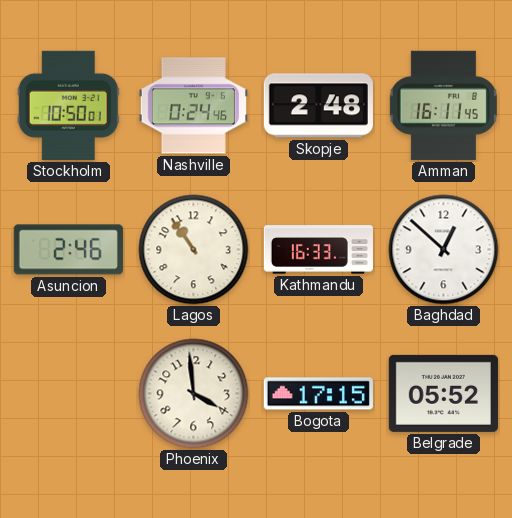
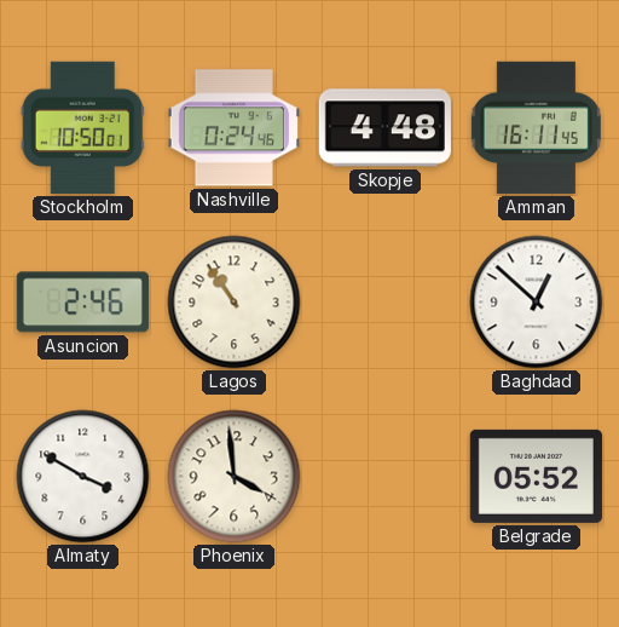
Skopje: 2:48 -> 4:48
Kathmandu: 16:33 -> none
Almaty: none -> 3:50
Bogota: 17:15 -> none
